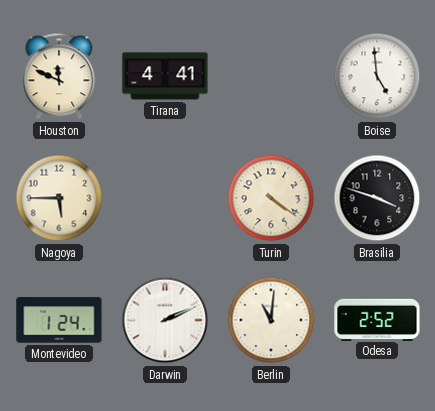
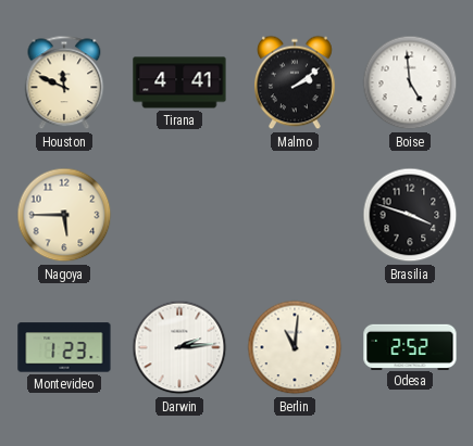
Malmo: none -> 2:09
Turin: 4:21 -> none
Montevideo: 1:24 -> 1:23
Darwin: 2:11 -> 2:14
